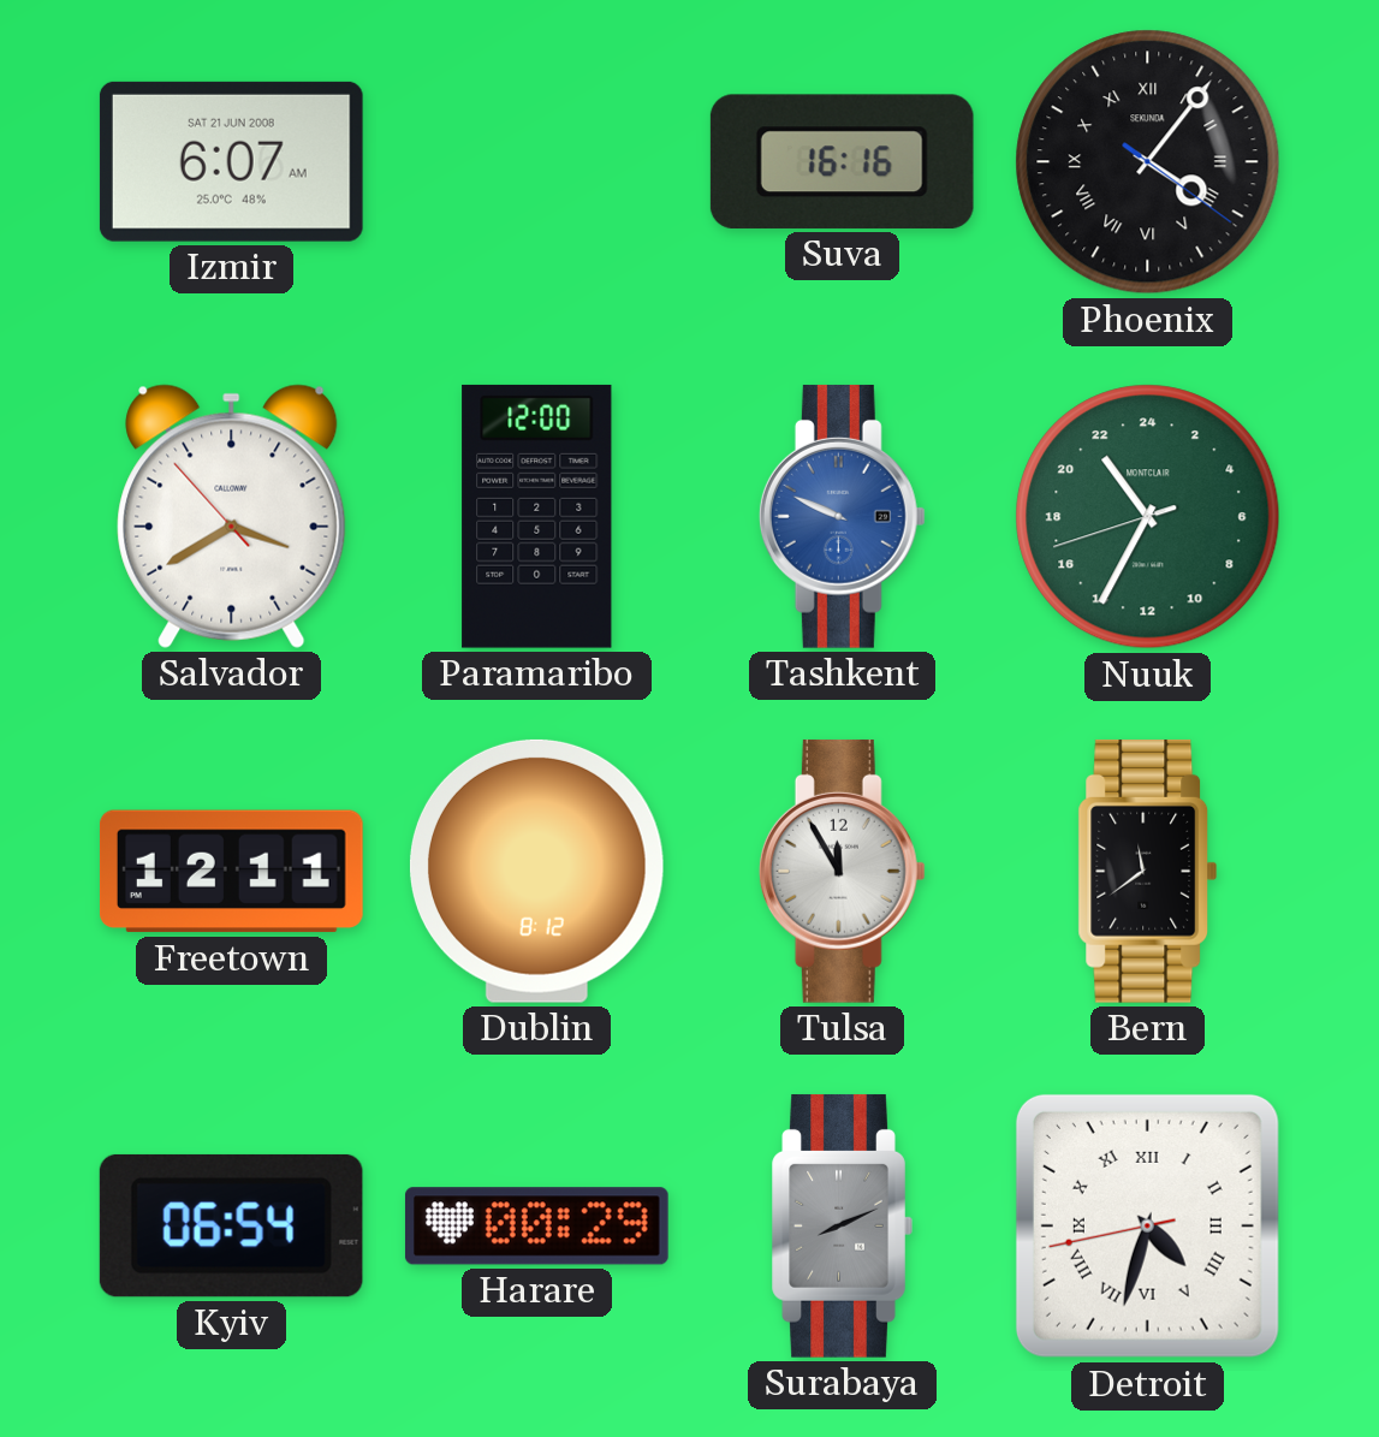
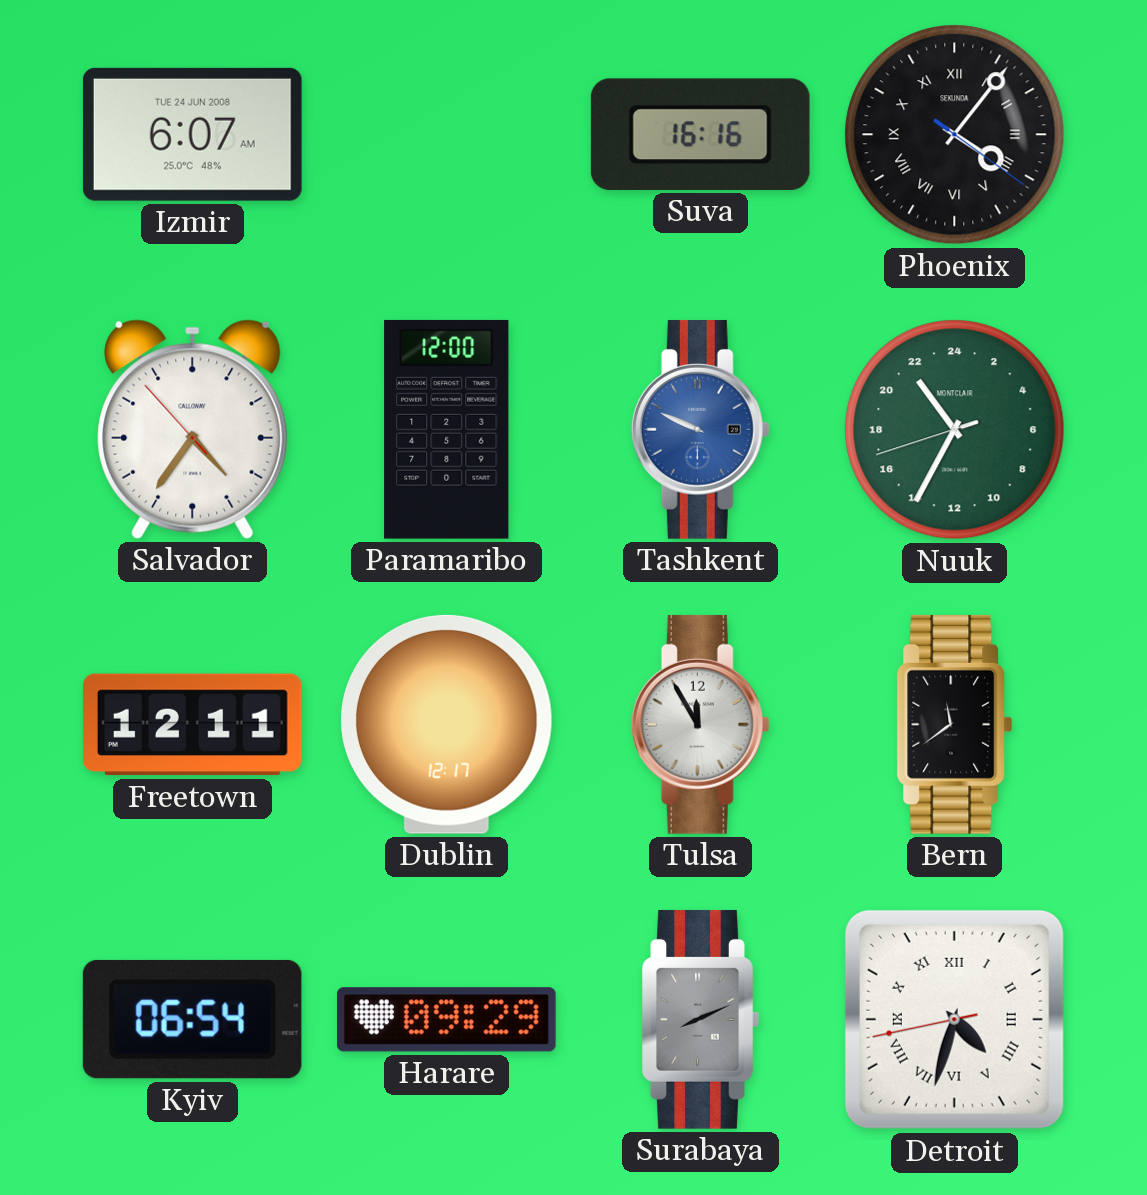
Izmir date: SAT 21 JUN 2008 -> TUE 24 JUN 2008
Salvador: 3:39 -> 4:35
Dublin: 8:12 -> 12:17
Harare: 00:29 -> 09:29
